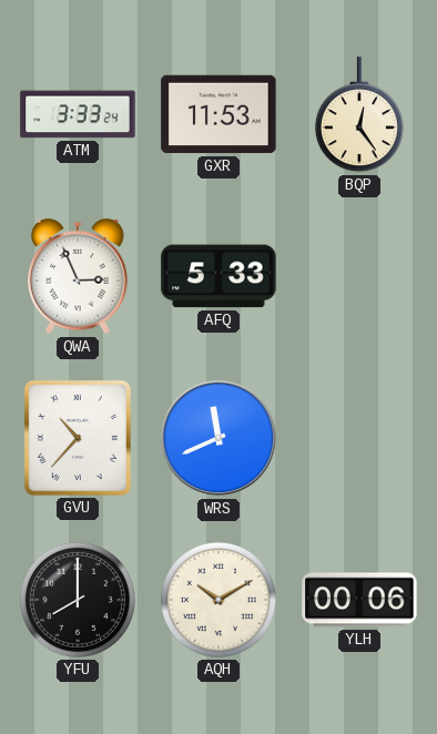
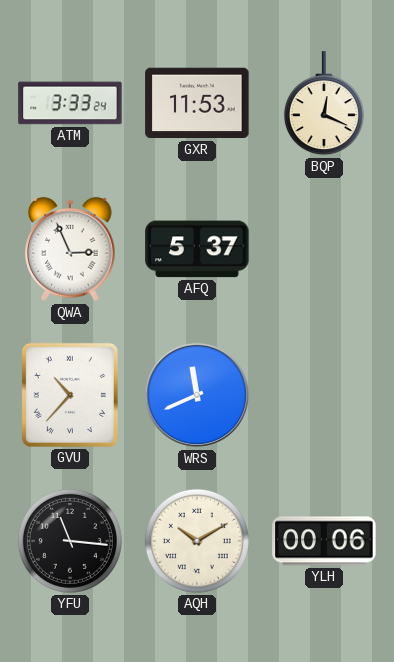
BQP: 12:24 -> 12:19
AFQ: 5:33 -> 5:37
YFU: 8:00 -> 11:16
